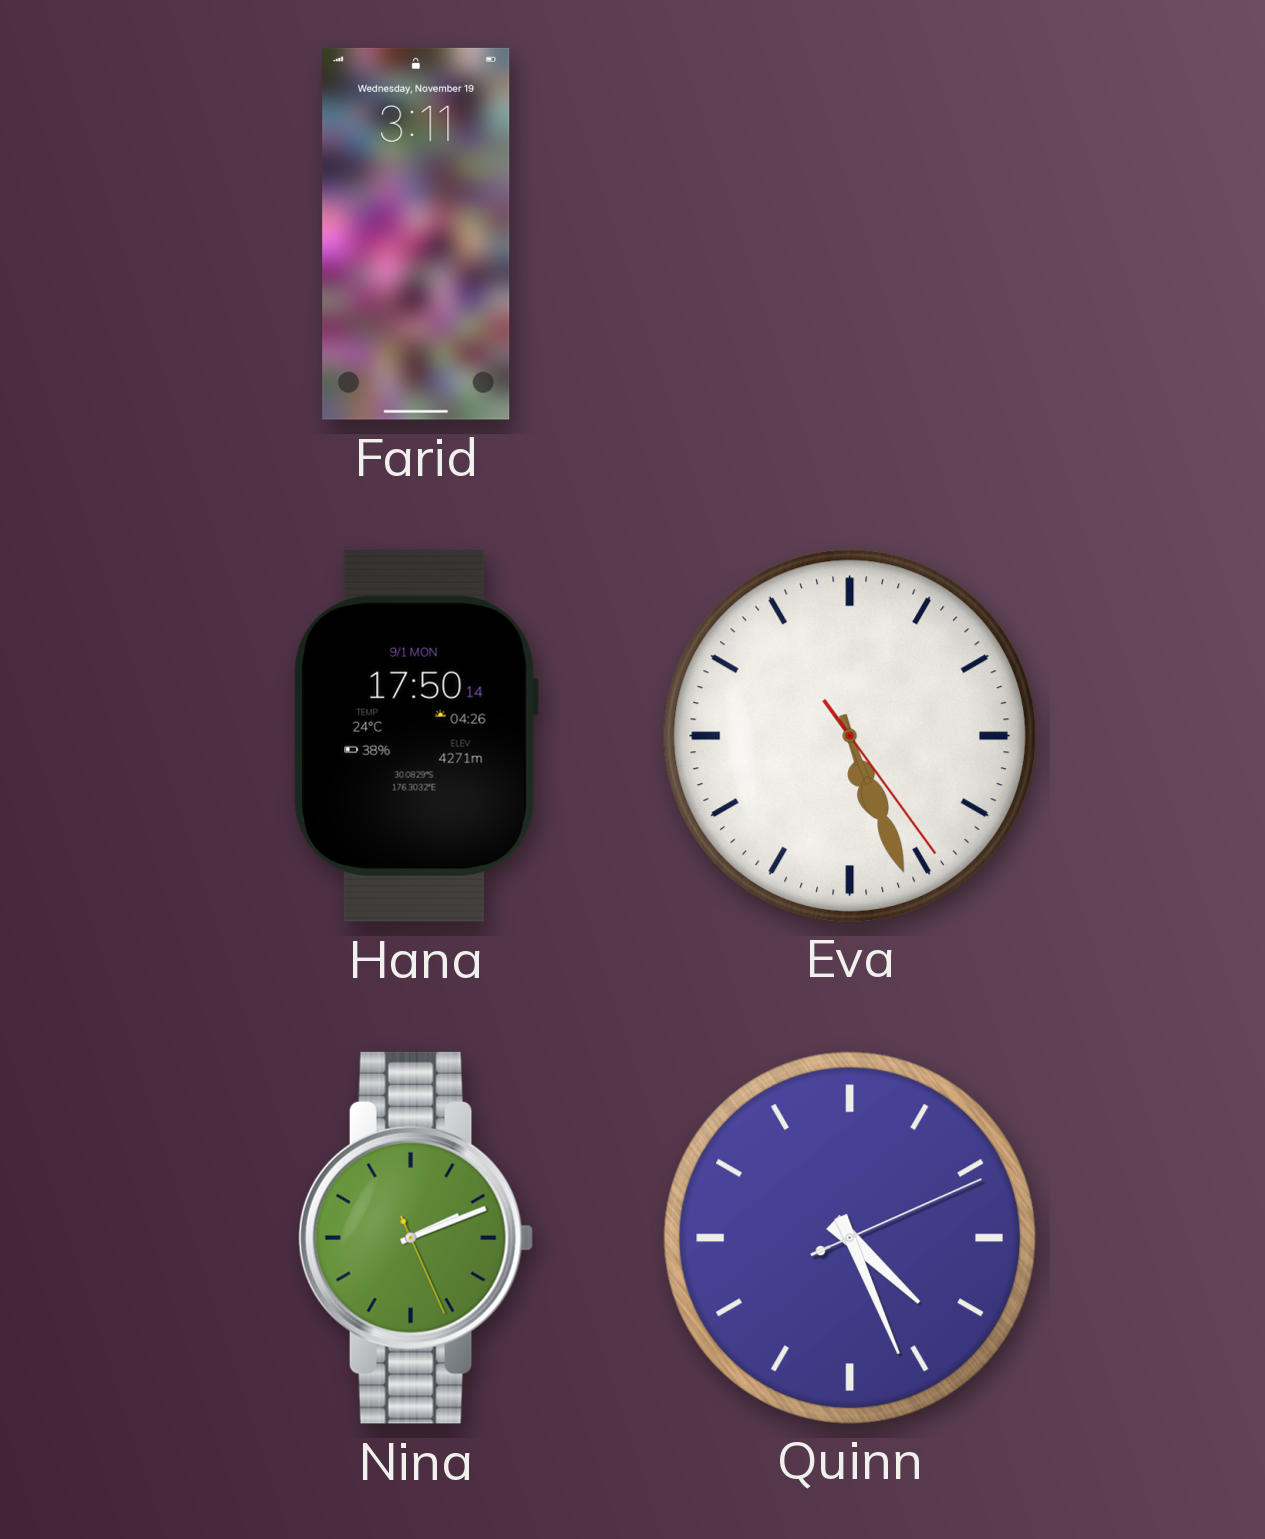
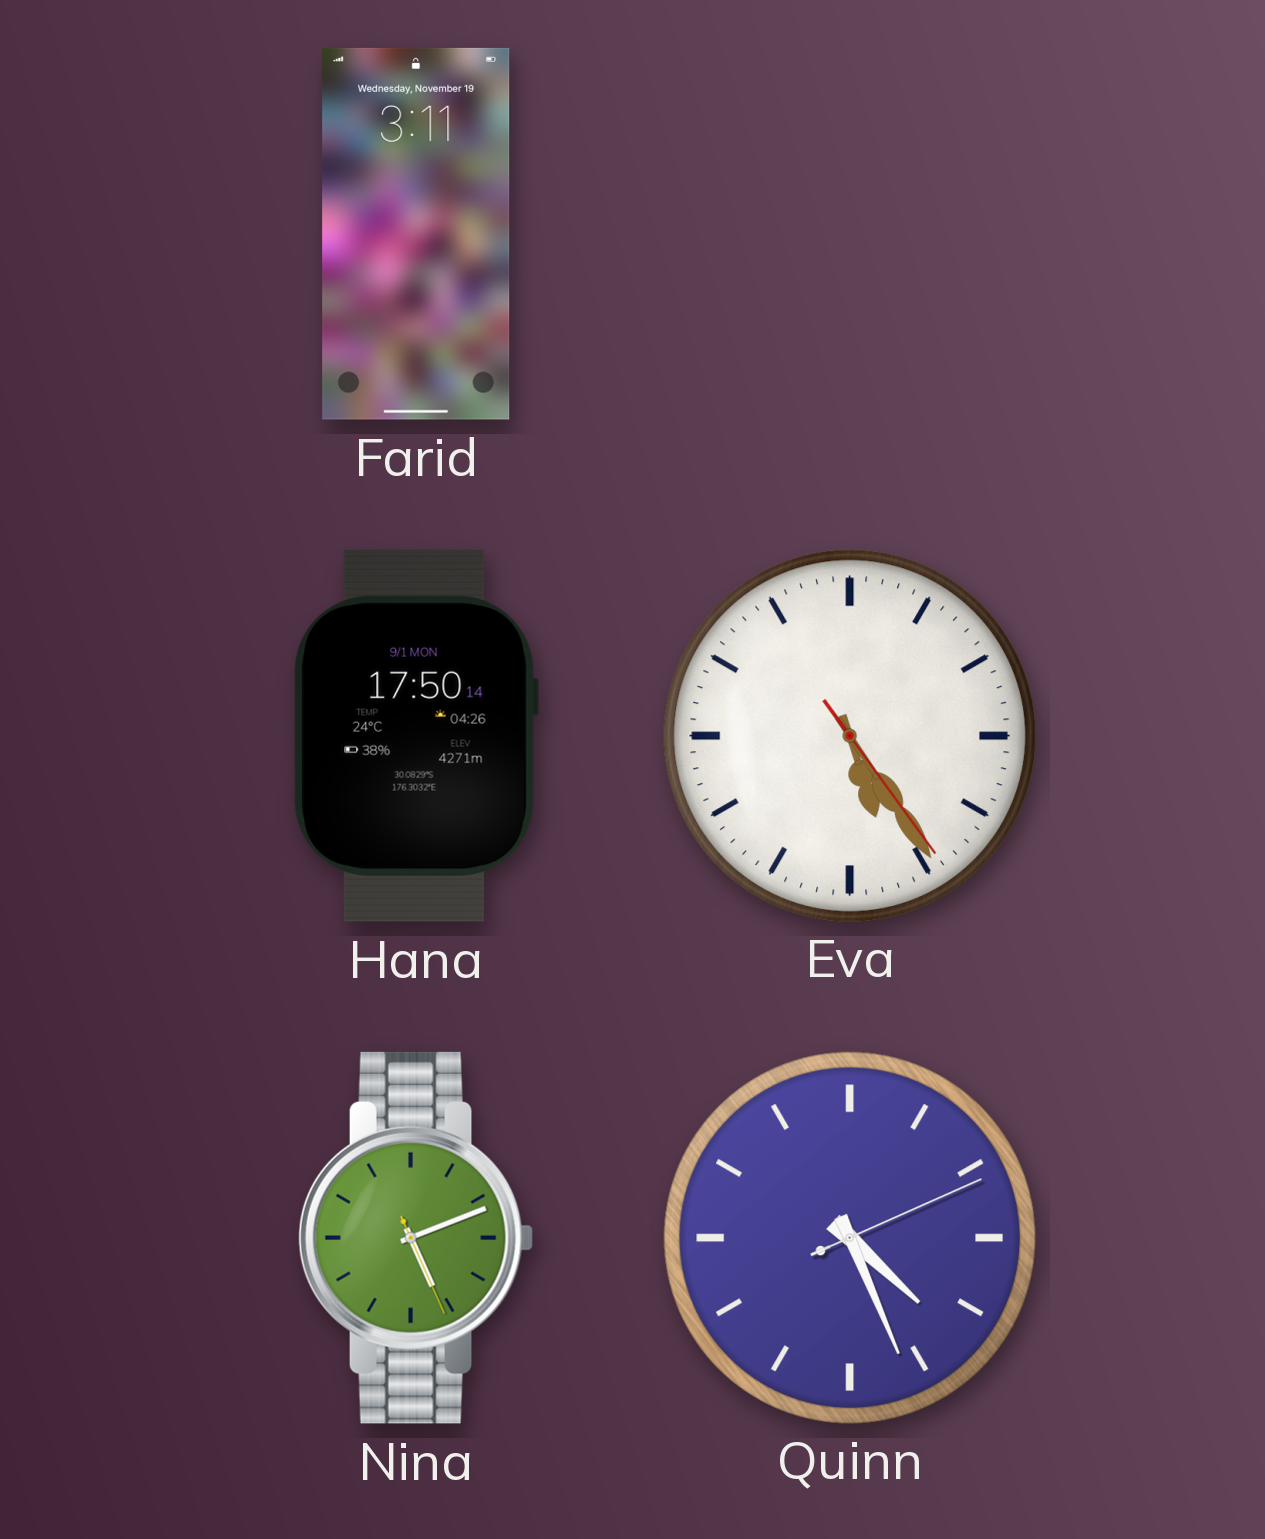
Eva: 5:26 -> 5:24
Nina: 2:11 -> 5:11
